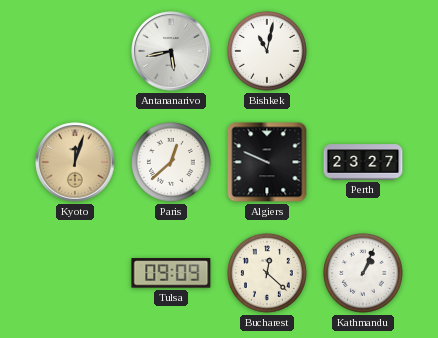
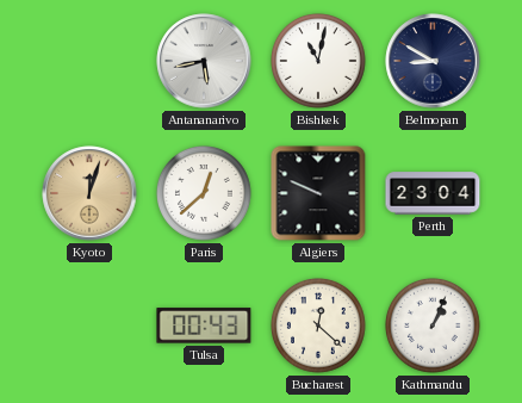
Belmopan: none -> 8:50
Perth: 23:27 -> 23:04
Tulsa: 09:09 -> 00:43
